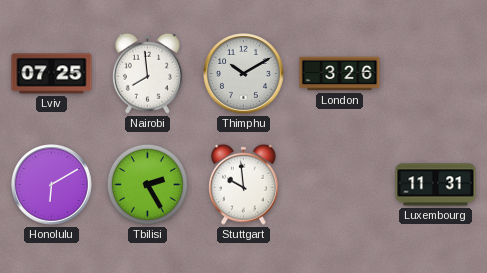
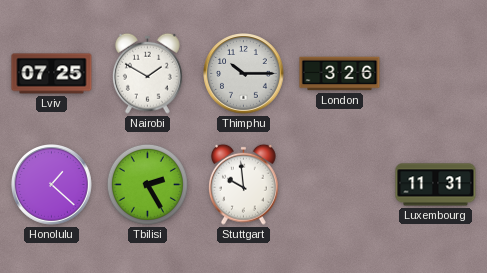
Nairobi: 7:59 -> 1:50
Thimphu: 10:10 -> 10:15
Honolulu: 6:10 -> 1:22
